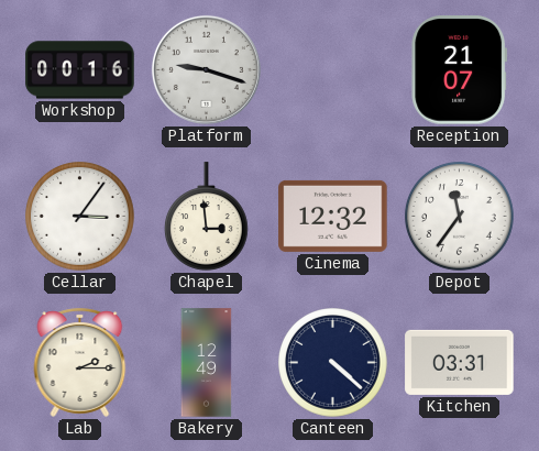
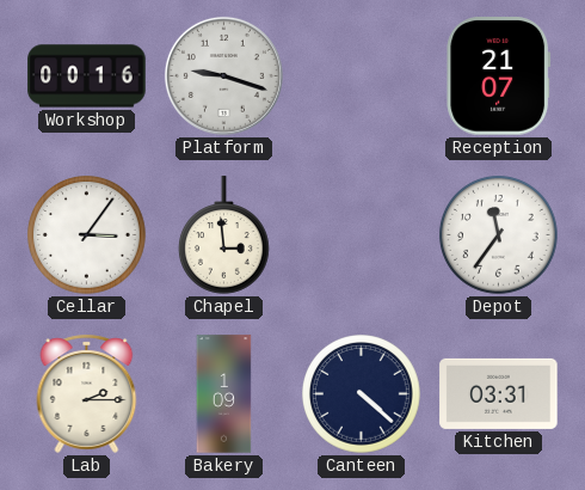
Cinema: 12:32 -> none
Bakery: 12:49 -> 1:09
